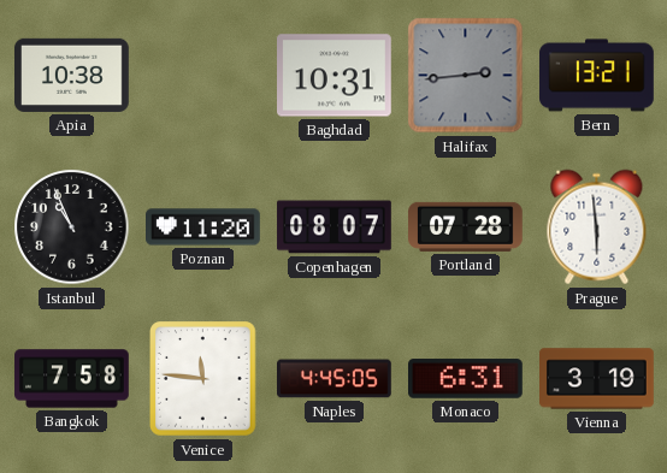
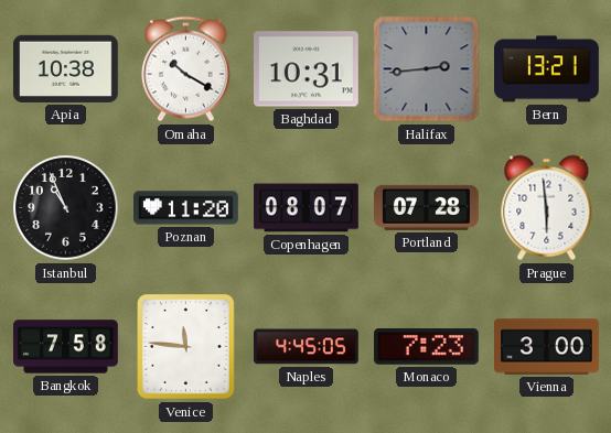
Omaha: none -> 10:20
Monaco: 6:31 -> 7:23
Vienna: 3:19 -> 3:00
